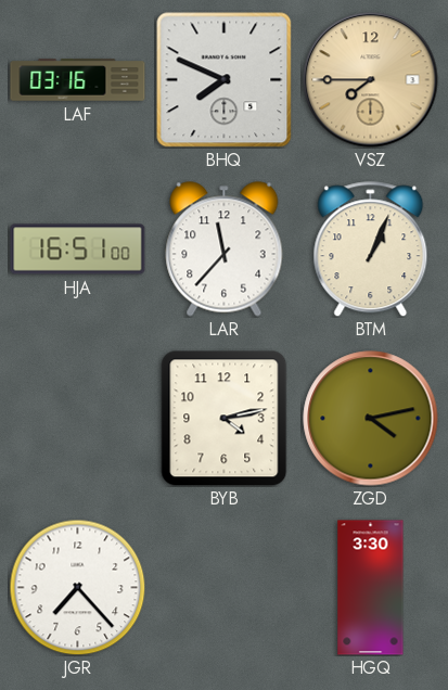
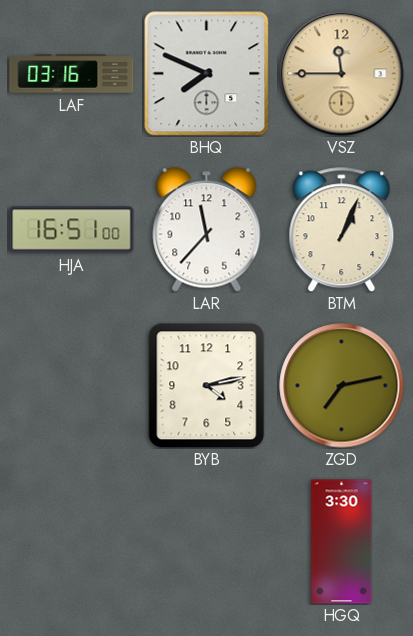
VSZ: 7:45 -> 11:45
ZGD: 4:13 -> 7:13
JGR: 7:23 -> none
